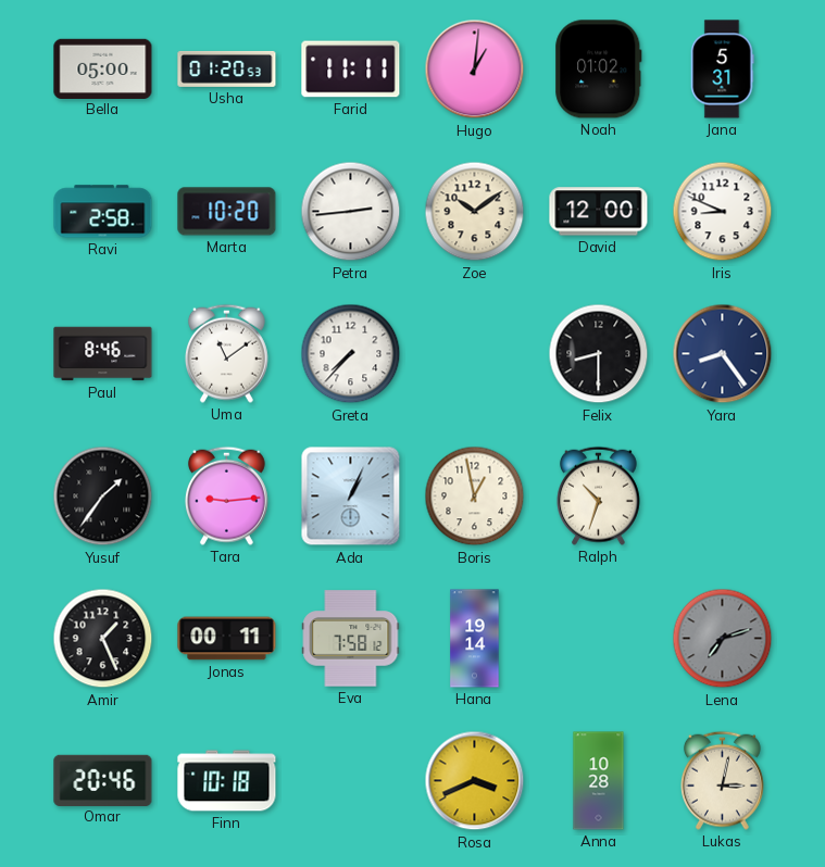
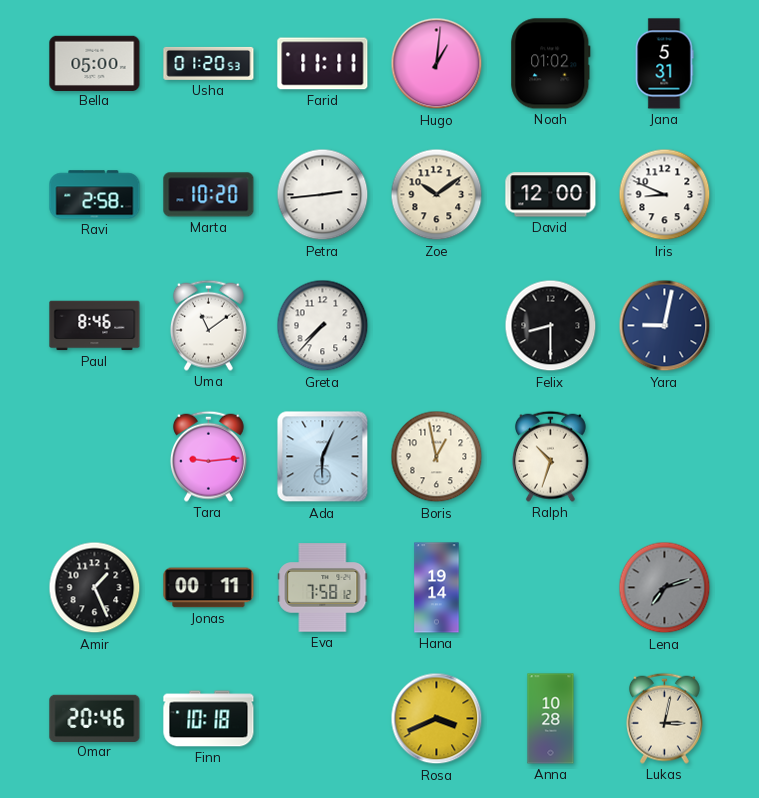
Yara: 8:24 -> 9:02
Yusuf: 1:36 -> none
Ada: 1:04 -> 6:04
